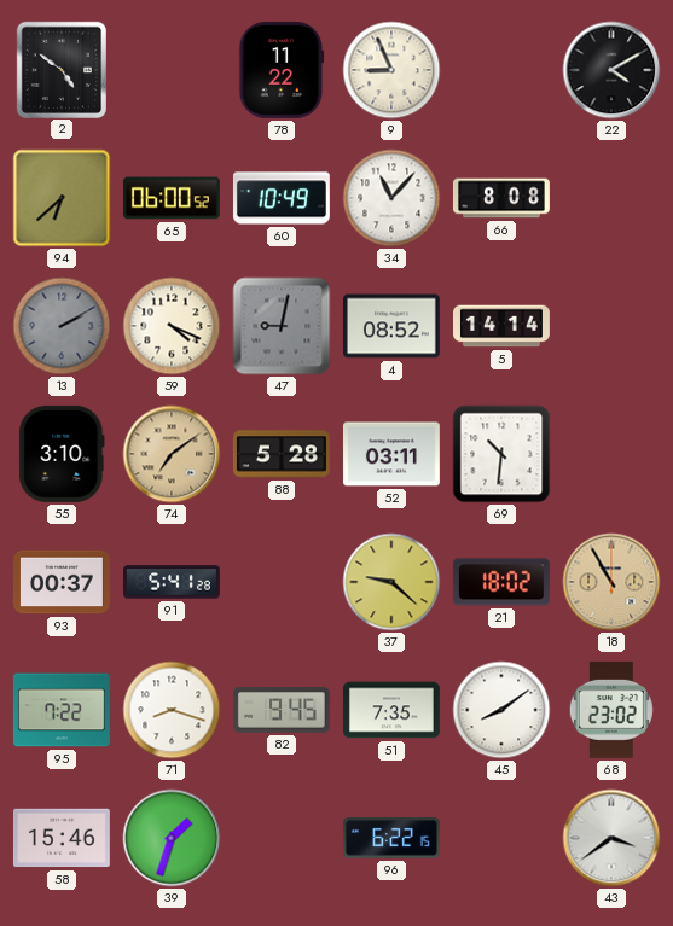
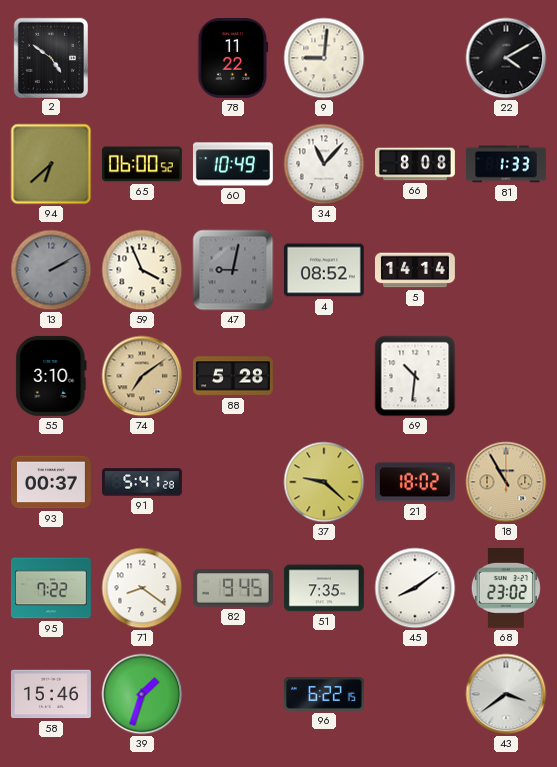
9: 8:56 -> 9:01
81: none -> 1:33
59: 4:19 -> 3:56
52: 03:11 -> none
71: 8:18 -> 8:21
